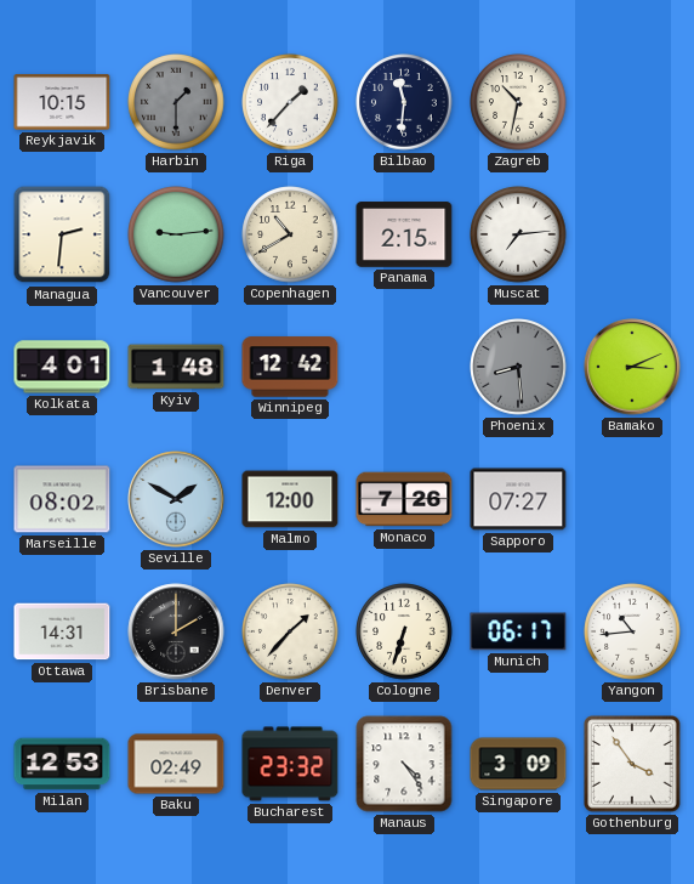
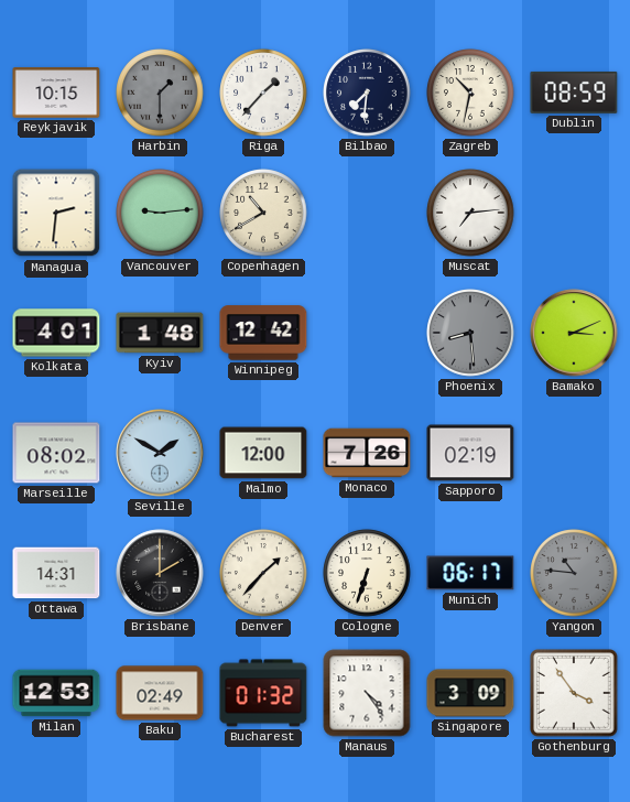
Bilbao: 11:31 -> 7:31
Dublin: none -> 08:59
Panama: 2:15 -> none
Sapporo: 07:27 -> 02:19
Yangon: 10:44 -> 10:46
Yangon dial: white -> grey
Bucharest: 23:32 -> 01:32
